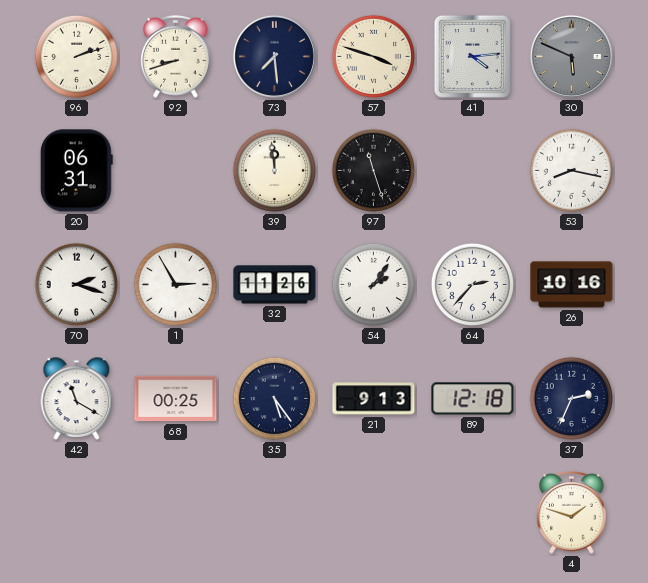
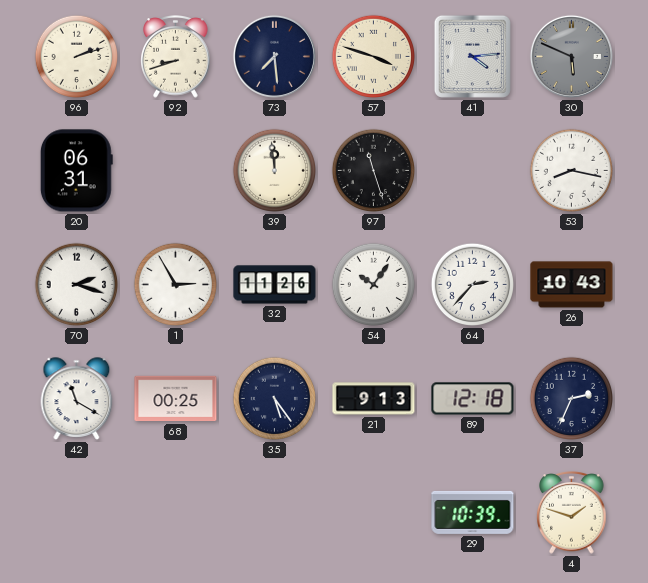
54: 2:06 -> 10:06
26: 10:16 -> 10:43
29: none -> 10:39
